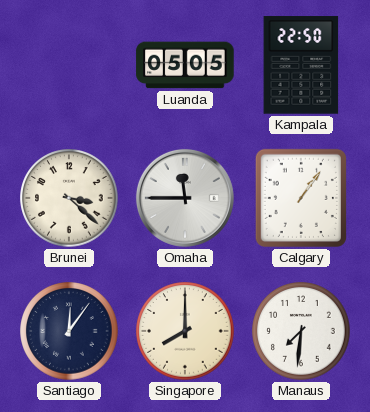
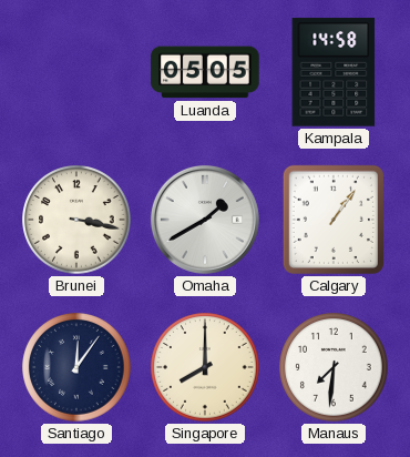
Kampala: 22:50 -> 14:58
Brunei: 3:22 -> 3:17
Omaha: 11:45 -> 1:40
